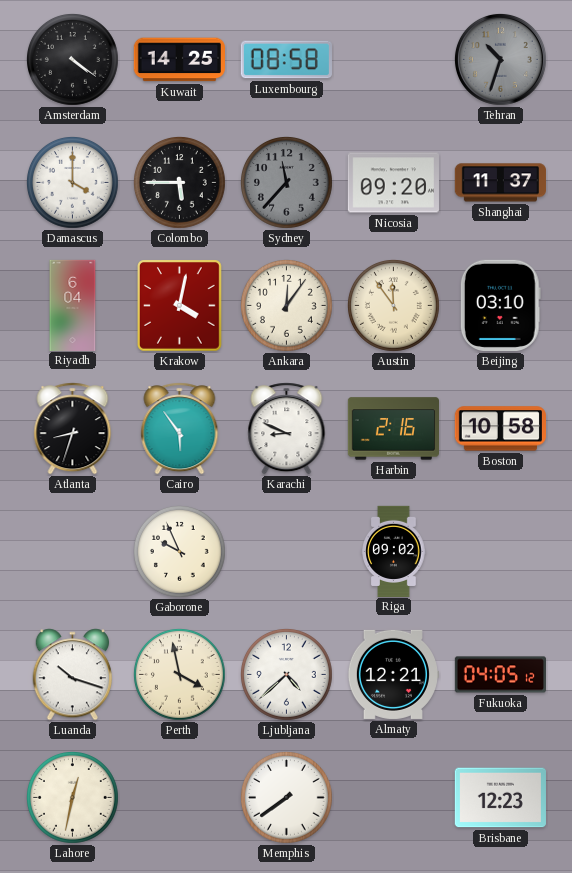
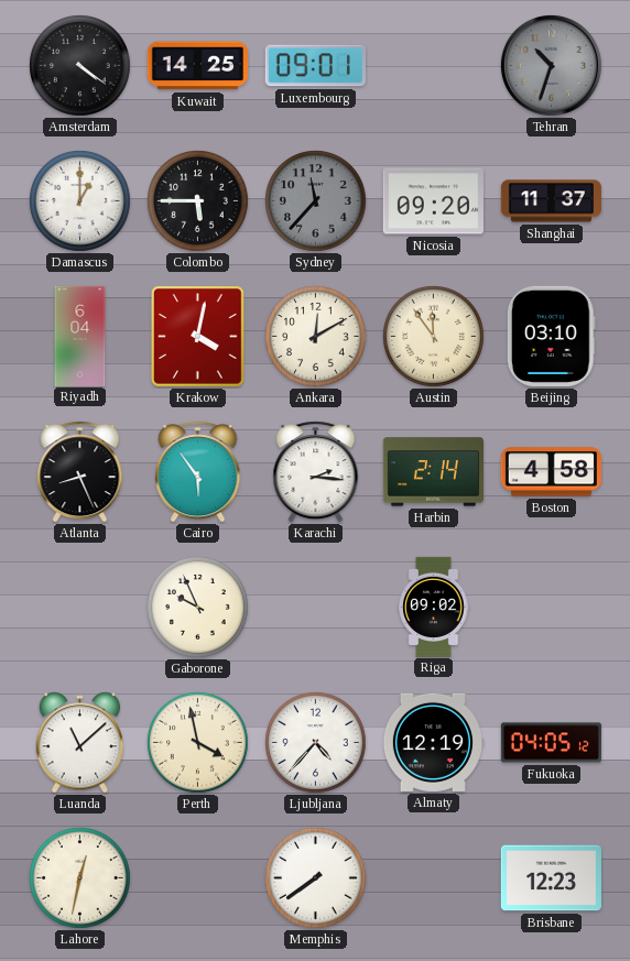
Luxembourg: 08:58 -> 09:01
Damascus: 4:00 -> 1:00
Ankara: 12:06 -> 12:10
Atlanta: 8:33 -> 8:26
Karachi: 8:49 -> 2:16
Harbin: 2:16 -> 2:14
Boston: 10:58 -> 4:58
Luanda: 10:18 -> 11:08
Ljubljana: 4:38 -> 4:37
Almaty: 12:21 -> 12:19
